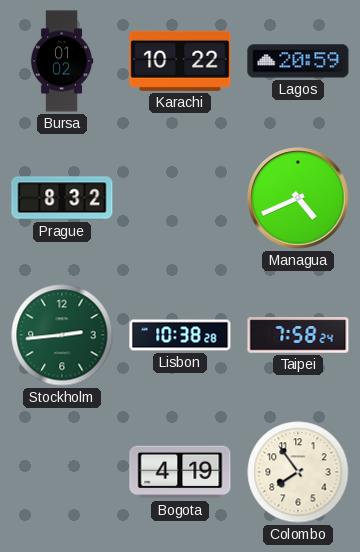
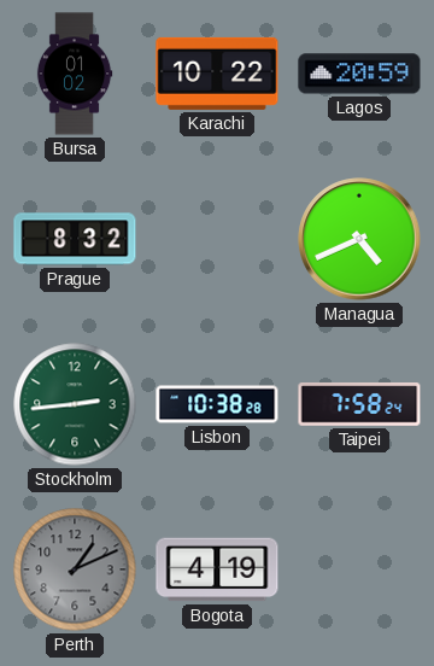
Perth: none -> 1:11
Colombo: 7:54 -> none
